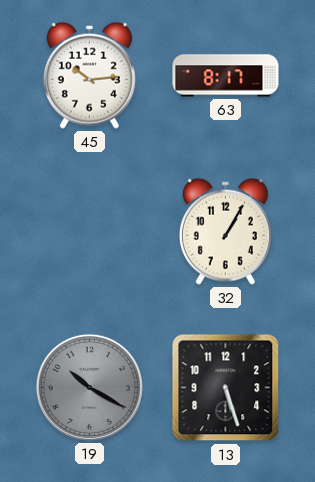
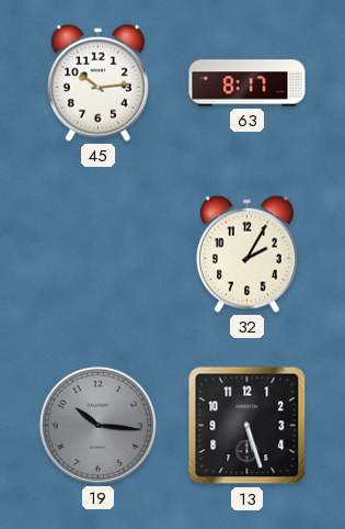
32: 1:05 -> 2:05
19: 10:20 -> 10:16
